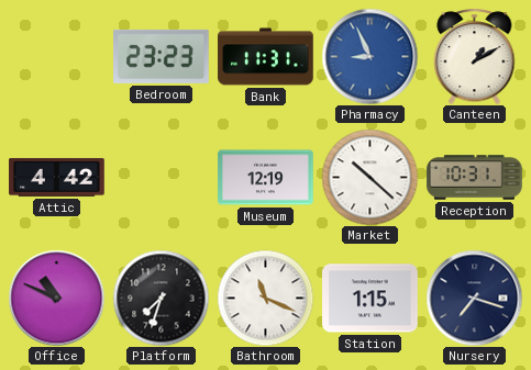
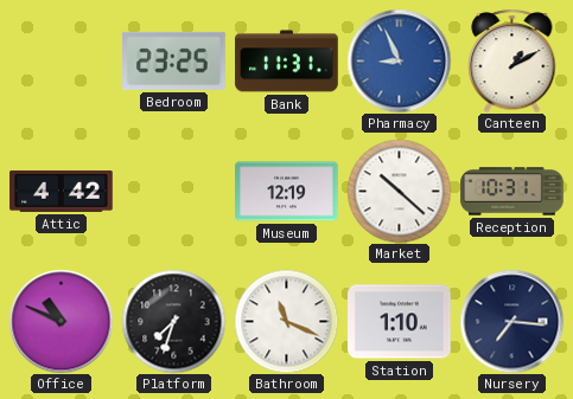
Bedroom: 23:23 -> 23:25
Station: 1:15 -> 1:10
Nursery: 7:18 -> 7:16
